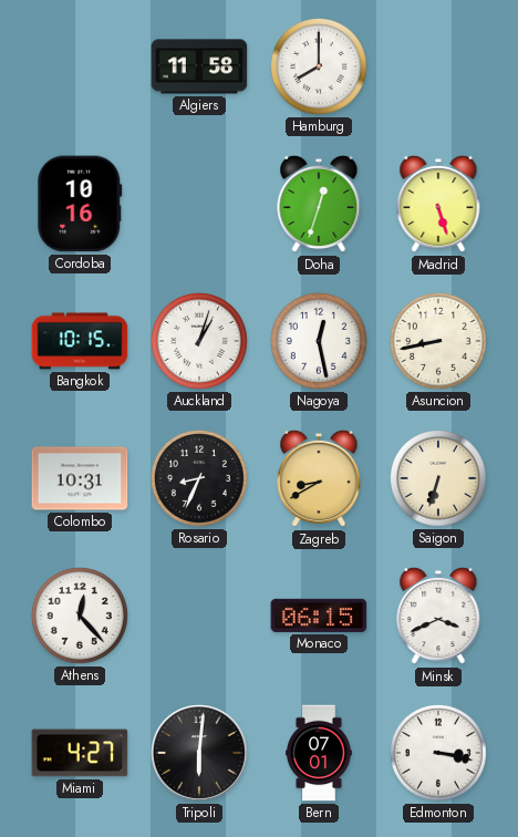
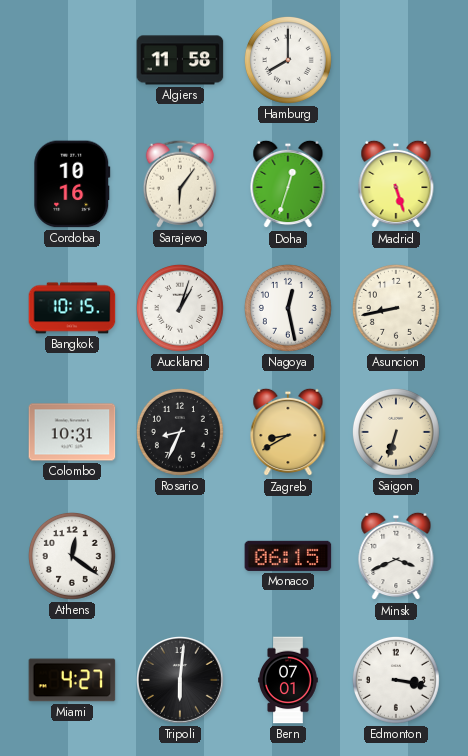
Sarajevo: none -> 6:06
Athens: 12:23 -> 12:21
